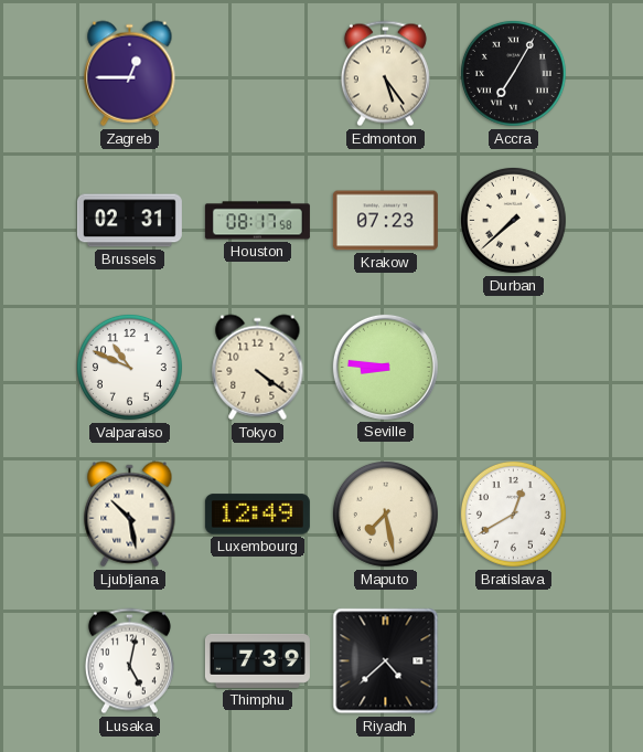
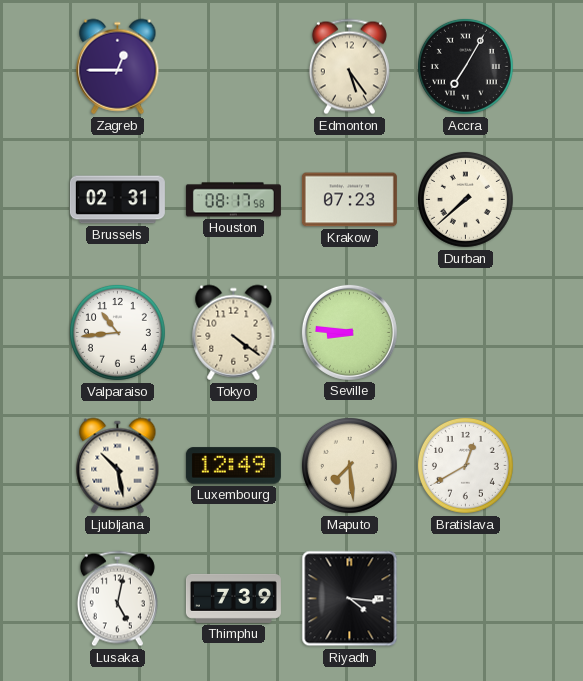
Valparaiso: 10:49 -> 10:44
Maputo: 7:28 -> 7:29
Riyadh: 4:38 -> 4:16
